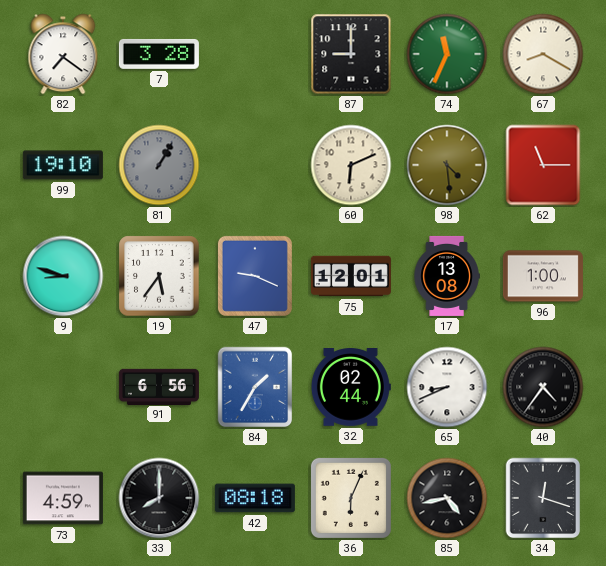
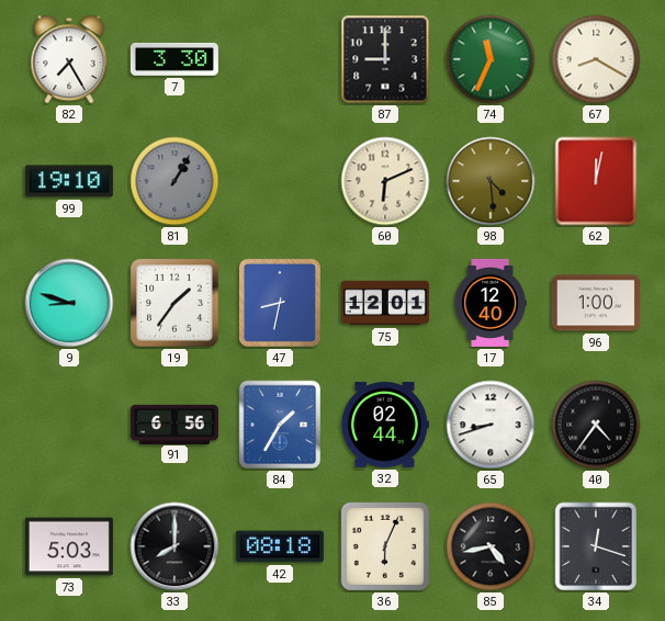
82: 7:21 -> 7:25
7: 3:28 -> 3:30
62: 11:15 -> 12:02
19: 5:36 -> 1:36
47: 9:19 -> 8:32
17: 13:08 -> 12:40
65: 8:41 -> 8:42
73: 4:59 -> 5:03
